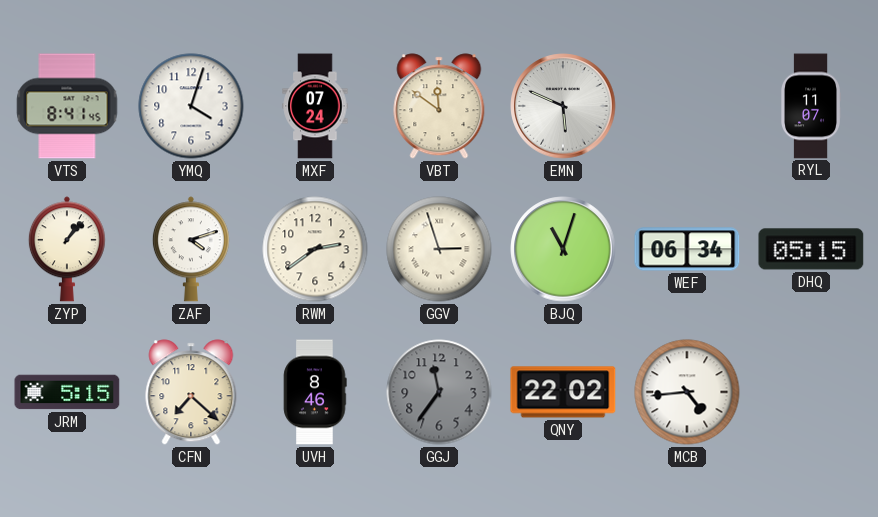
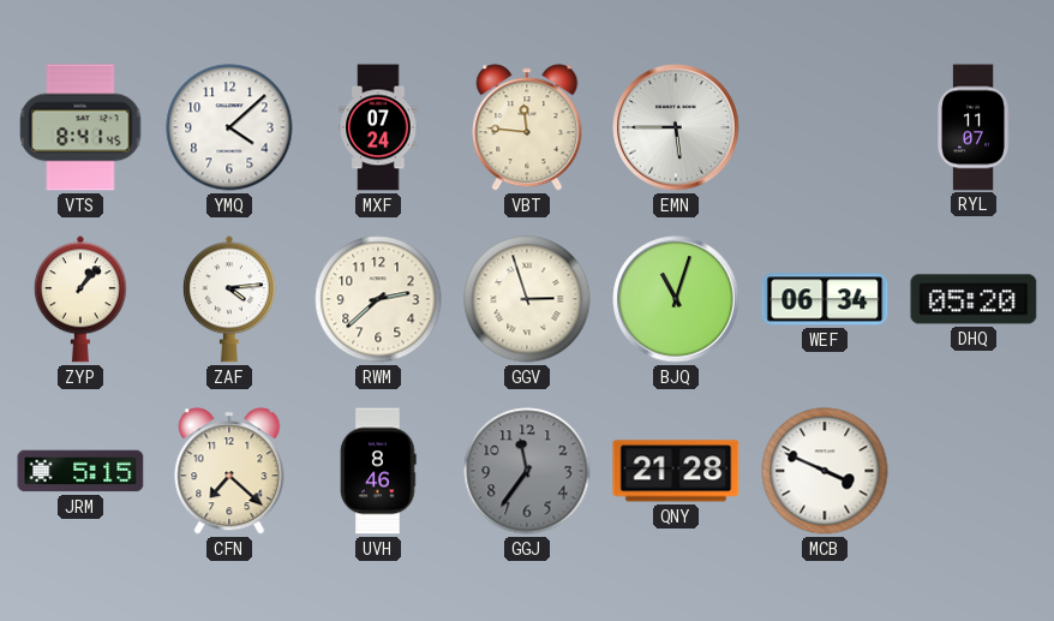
YMQ: 4:03 -> 4:08
VBT: 11:51 -> 11:46
EMN: 5:49 -> 5:45
ZAF: 4:12 -> 4:14
RWM: 2:39 -> 2:38
DHQ: 05:15 -> 05:20
QNY: 22:02 -> 21:28
MCB: 4:44 -> 3:49
